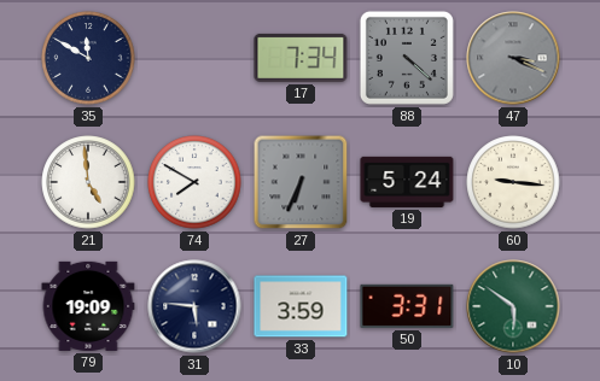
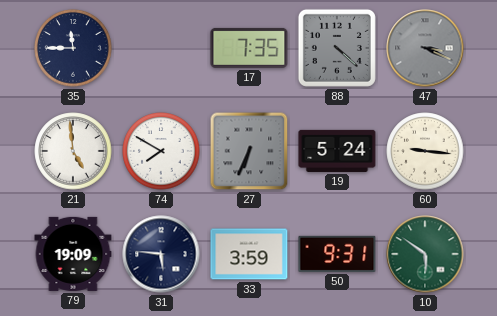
35: 11:50 -> 11:45
17: 7:34 -> 7:35
50: 3:31 -> 9:31
